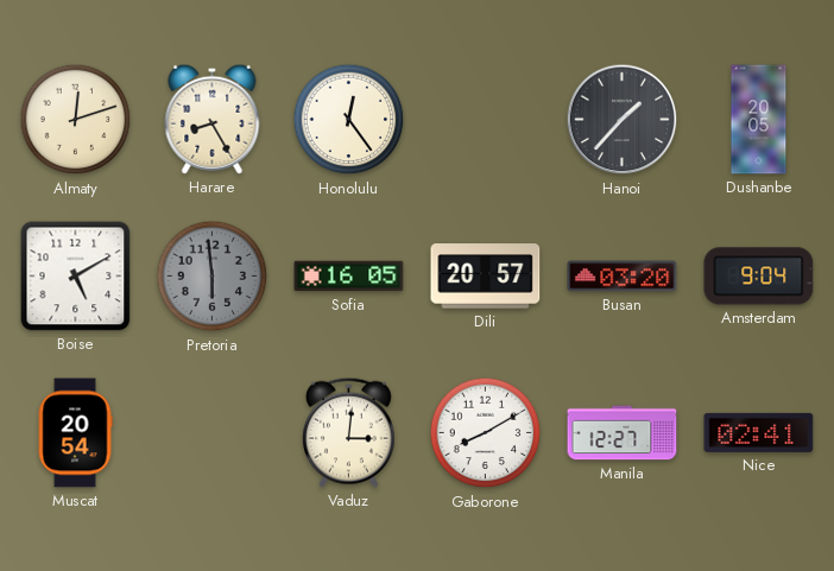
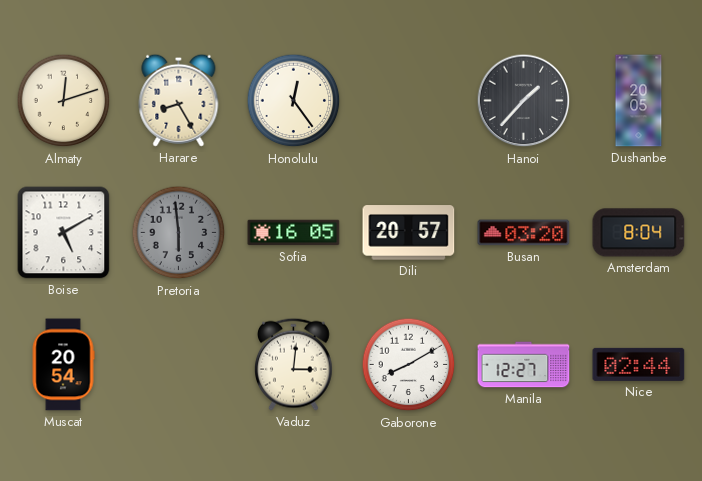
Amsterdam: 9:04 -> 8:04
Nice: 02:41 -> 02:44
